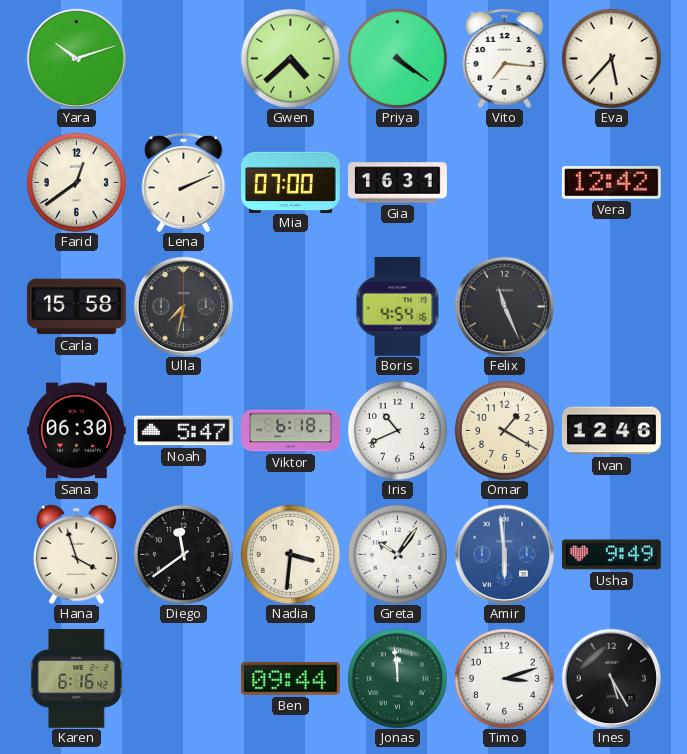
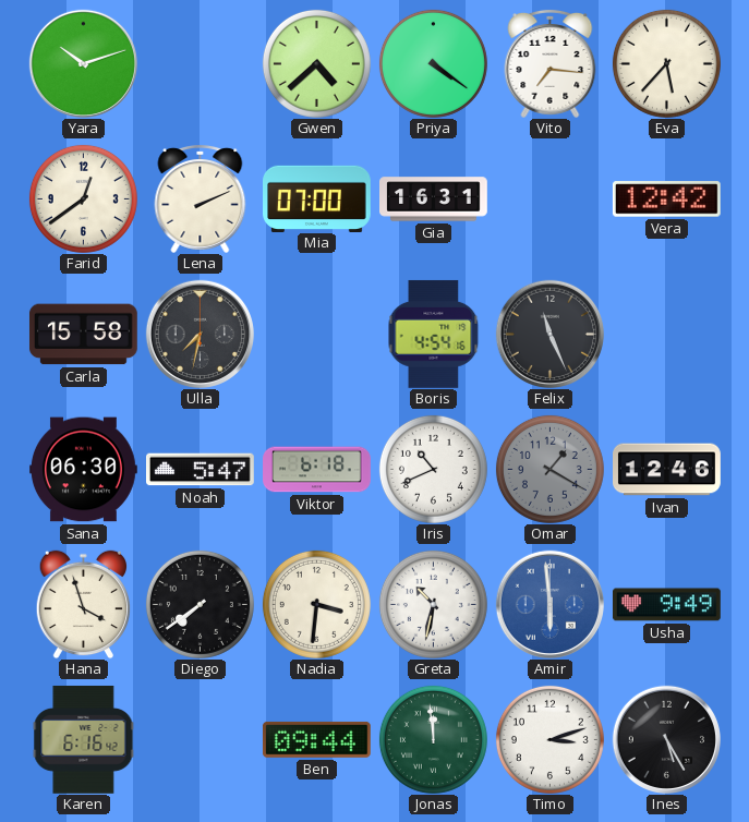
Omar dial: cream -> grey
Diego: 11:39 -> 7:39
Greta: 10:06 -> 10:32
